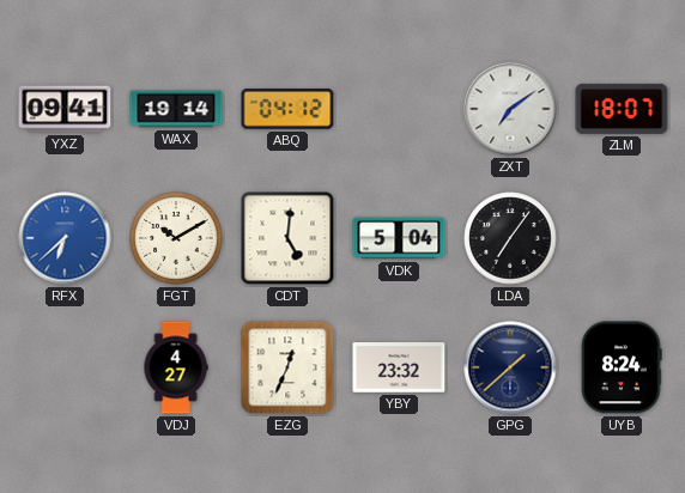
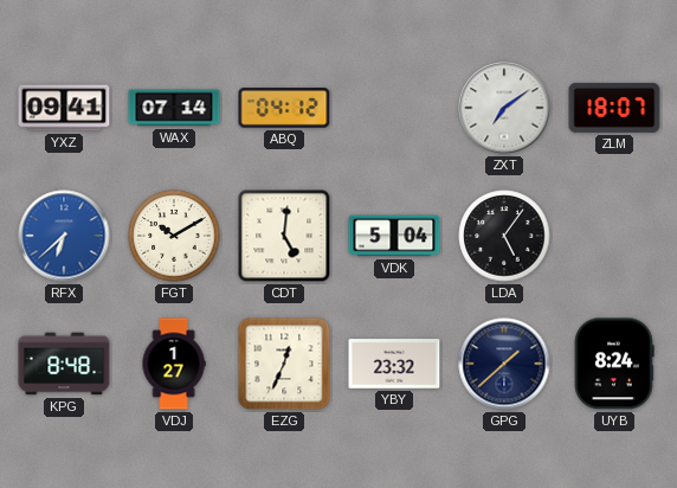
WAX: 19:14 -> 07:14
LDA: 7:06 -> 5:06
KPG: none -> 8:48
VDJ: 4:27 -> 1:27
